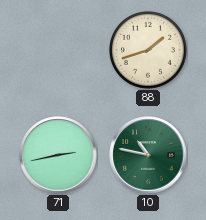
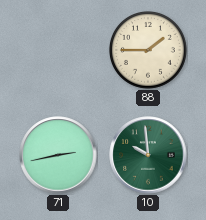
88: 1:42 -> 1:45
10: 10:47 -> 9:59
